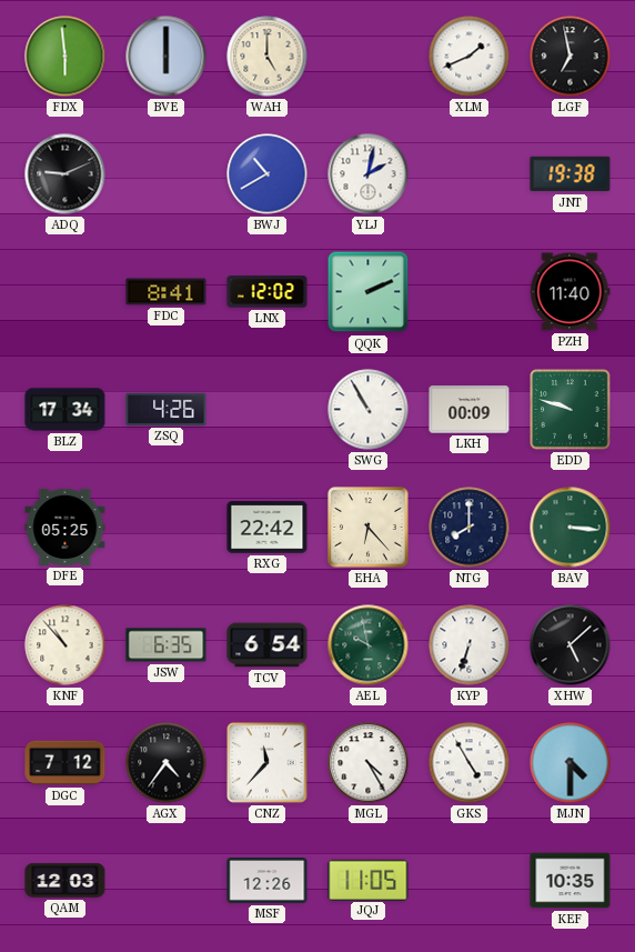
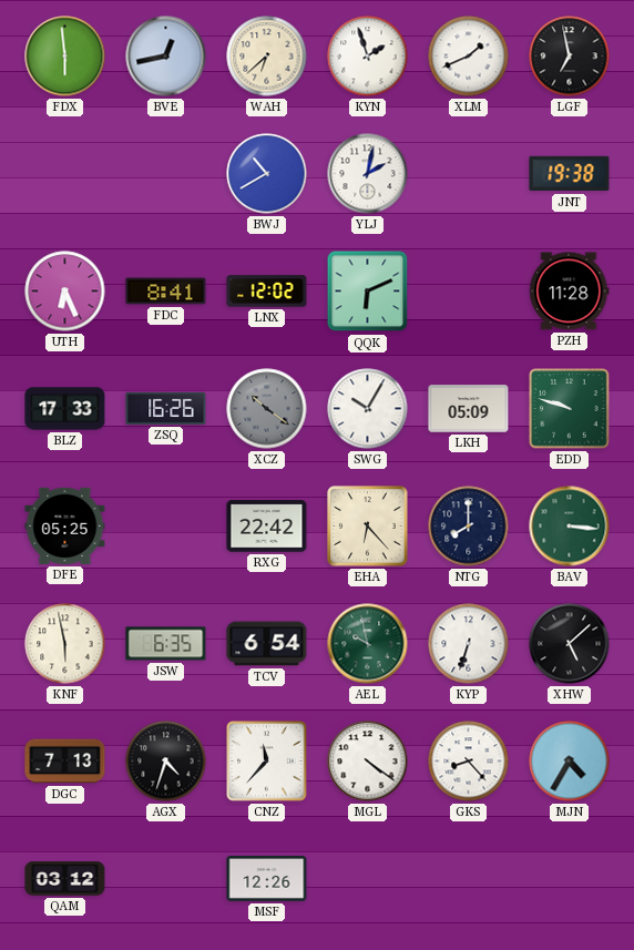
BVE: 6:00 -> 12:43
WAH: 5:00 -> 6:38
KYN: none -> 1:57
ADQ: 9:11 -> none
UTH: none -> 6:26
QQK: 2:11 -> 6:11
PZH: 11:40 -> 11:28
BLZ: 17:34 -> 17:33
ZSQ: 4:26 -> 16:26
XCZ: none -> 10:21
SWG: 10:55 -> 10:05
LKH: 00:09 -> 05:09
KNF: 10:53 -> 5:58
DGC: 7:12 -> 7:13
AGX: 4:36 -> 4:33
MGL: 4:25 -> 4:21
GKS: 4:55 -> 8:23
MJN: 4:30 -> 4:35
QAM: 12:03 -> 03:12
JQJ: 11:05 -> none
KEF: 10:35 -> none
